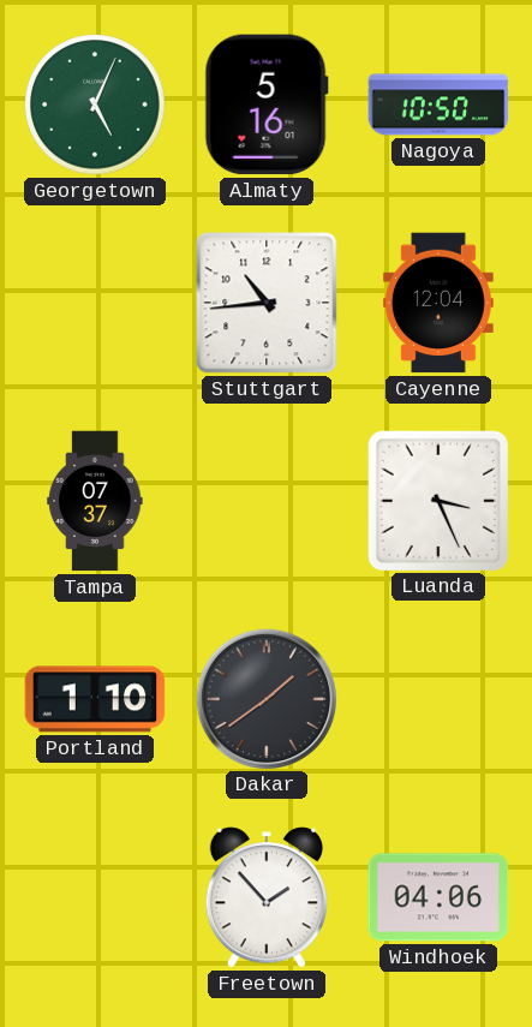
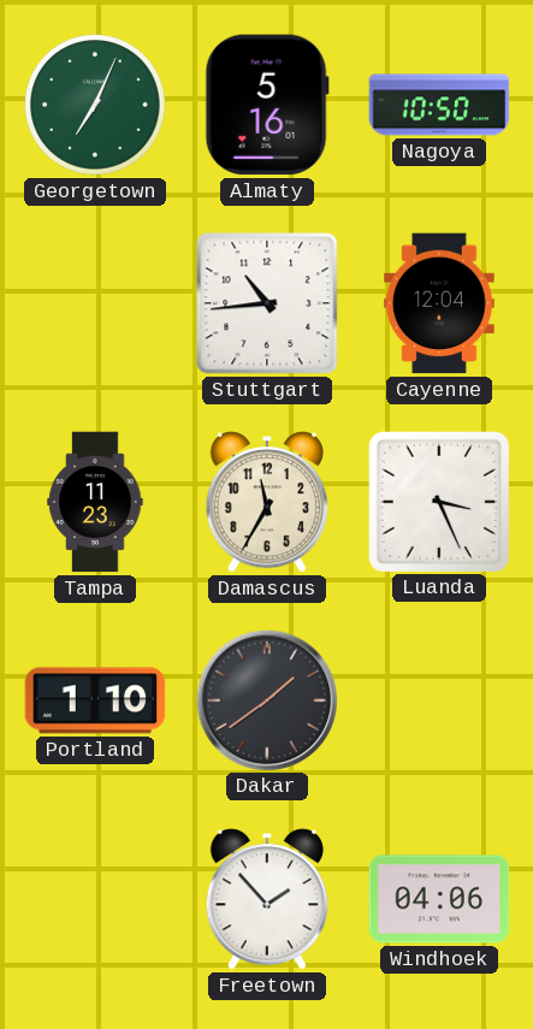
Georgetown: 5:04 -> 7:04
Tampa: 07:37 -> 11:23
Damascus: none -> 11:35
